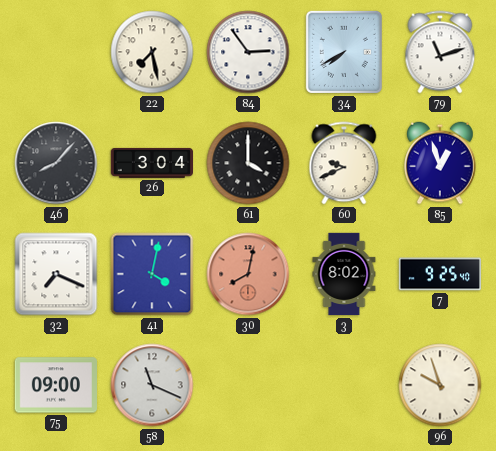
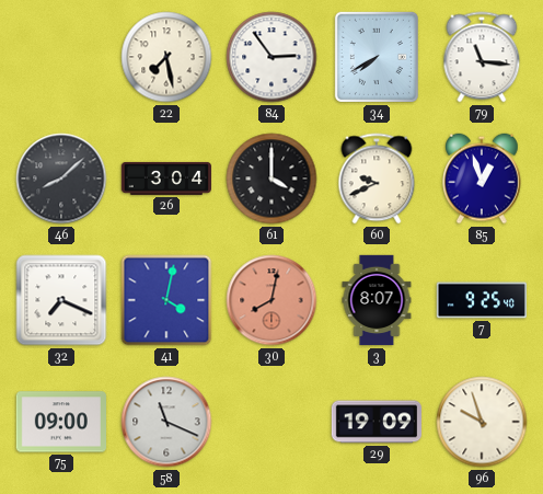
79: 11:12 -> 11:16
46: 8:07 -> 8:08
3: 8:02 -> 8:07
29: none -> 19:09
